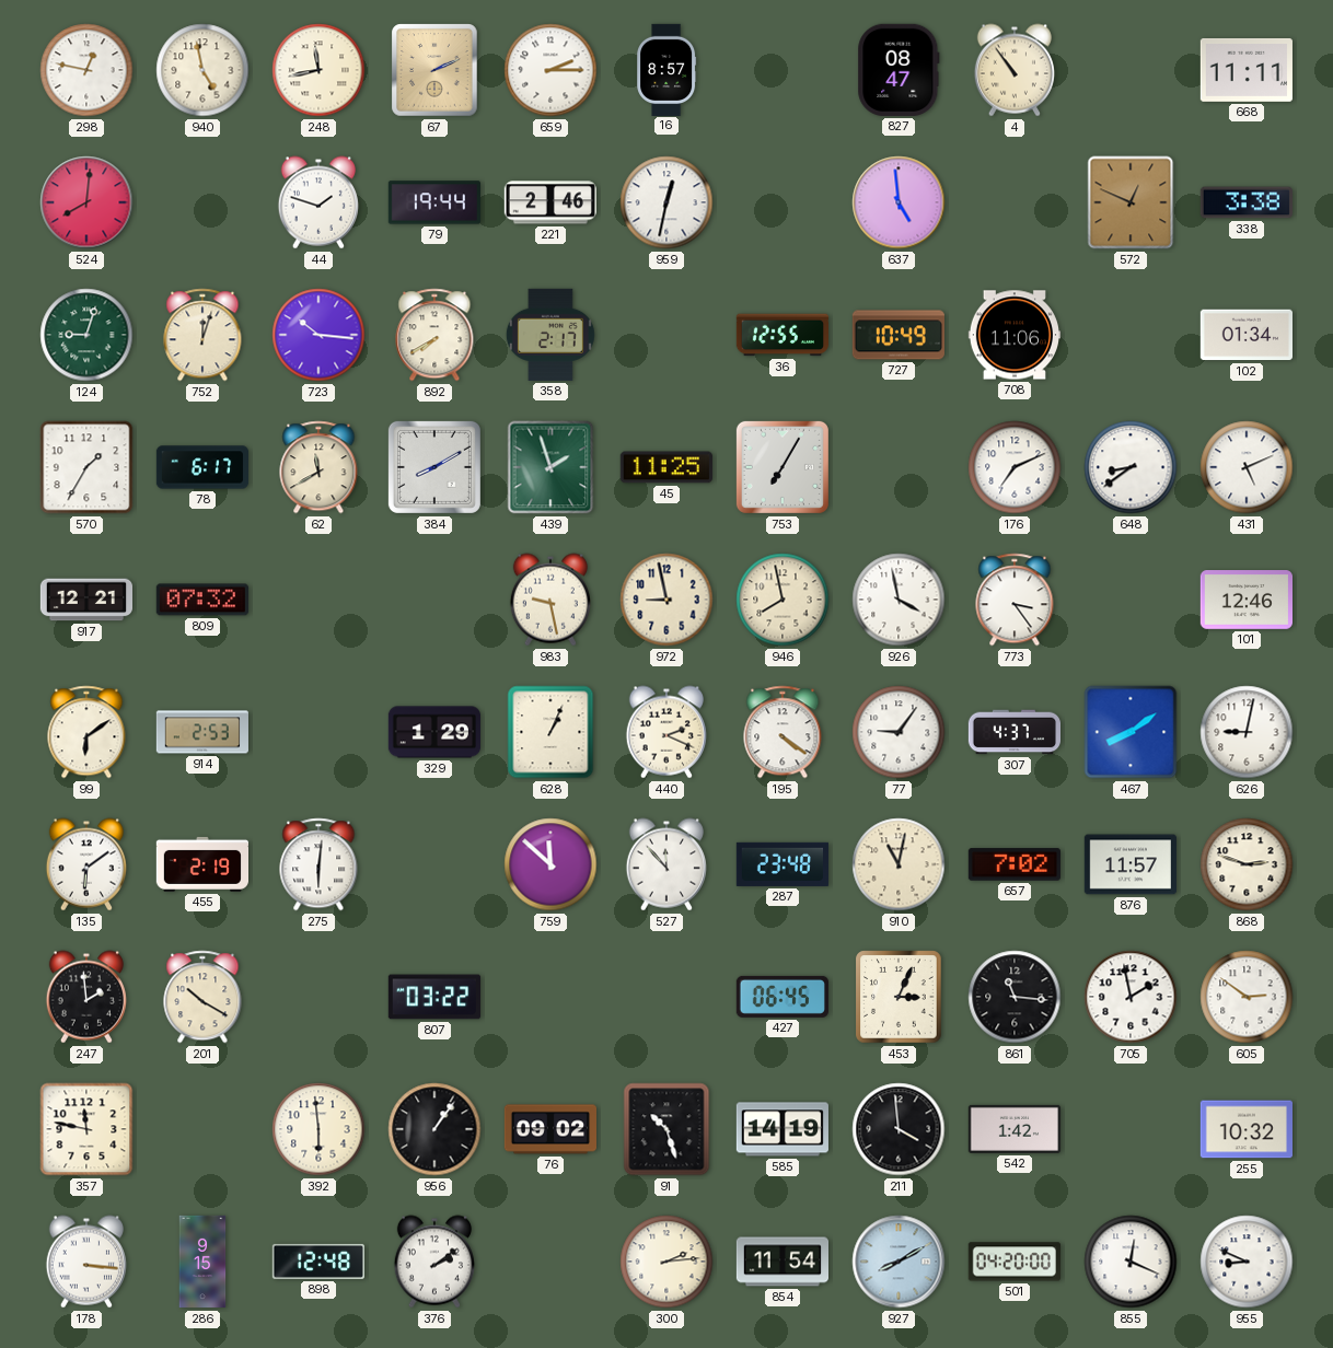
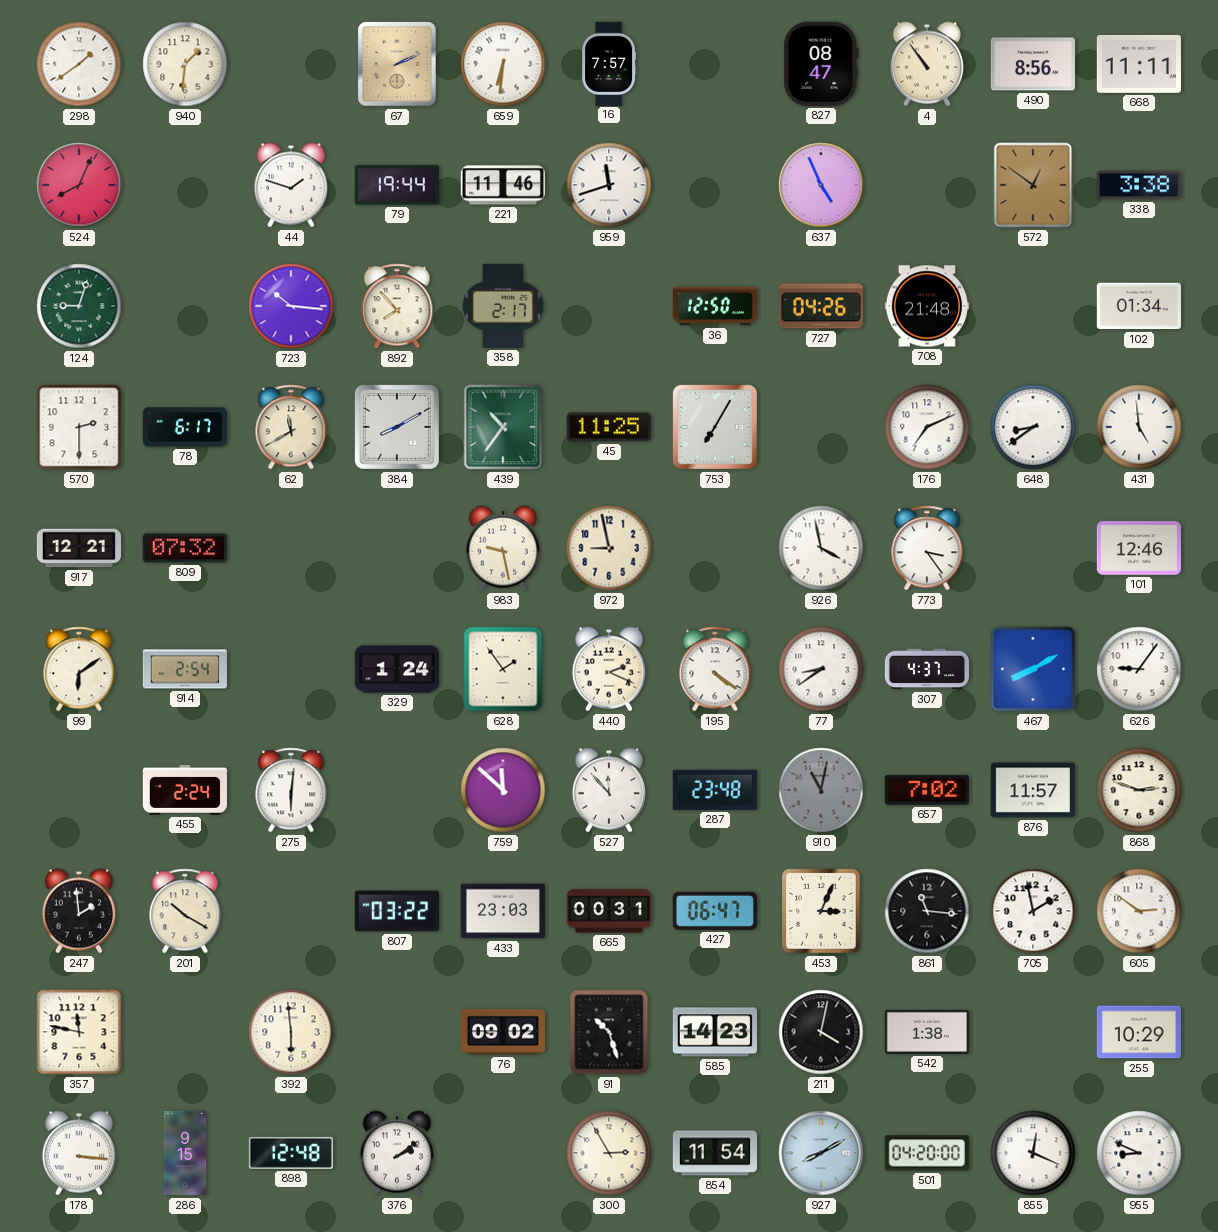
298: 12:47 -> 1:39
940: 4:58 -> 1:31
248: 11:43 -> none
659: 2:15 -> 6:31
16: 8:57 -> 7:57
490: none -> 8:56
524: 8:01 -> 8:04
221: 2:46 -> 11:46
959: 12:32 -> 11:42
637: 4:59 -> 4:56
572: 12:49 -> 12:51
752: 12:03 -> none
892: 7:40 -> 7:53
36: 12:55 -> 12:50
727: 10:49 -> 04:26
708: 11:06 -> 21:48
570: 1:35 -> 2:30
439: 1:57 -> 10:36
431: 5:11 -> 4:59
946: 7:58 -> none
914: 2:53 -> 2:54
329: 1:29 -> 1:24
628: 1:04 -> 1:54
77: 9:06 -> 8:39
467: 8:09 -> 8:10
626: 9:02 -> 9:06
135: 6:09 -> none
455: 2:19 -> 2:24
910 dial: cream -> grey
433: none -> 23:03
665: none -> 00:31
427: 06:45 -> 06:47
956: 1:06 -> none
585: 14:19 -> 14:23
211: 3:59 -> 4:02
542: 1:42 -> 1:38
255: 10:32 -> 10:29
300: 2:14 -> 2:55
